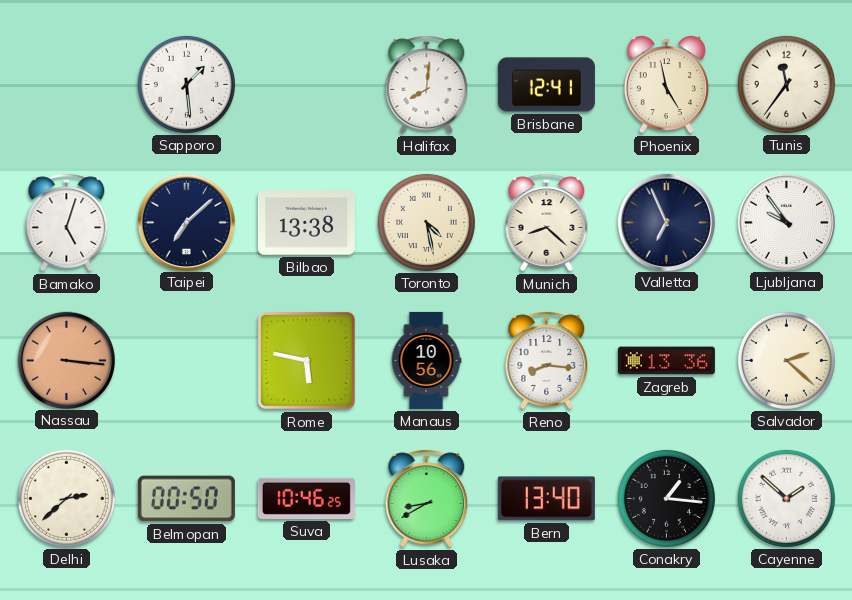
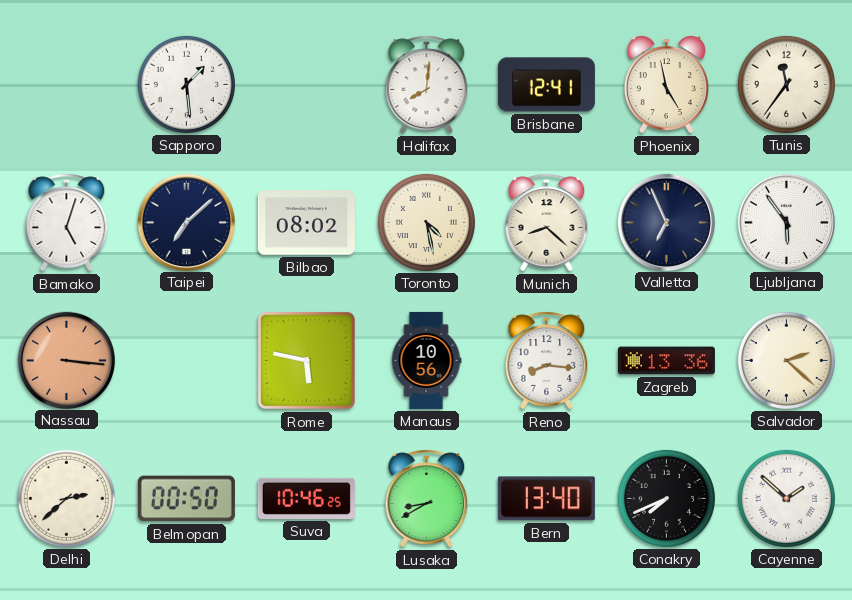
Bilbao: 13:38 -> 08:02
Ljubljana: 9:54 -> 5:54
Conakry: 1:16 -> 7:41
